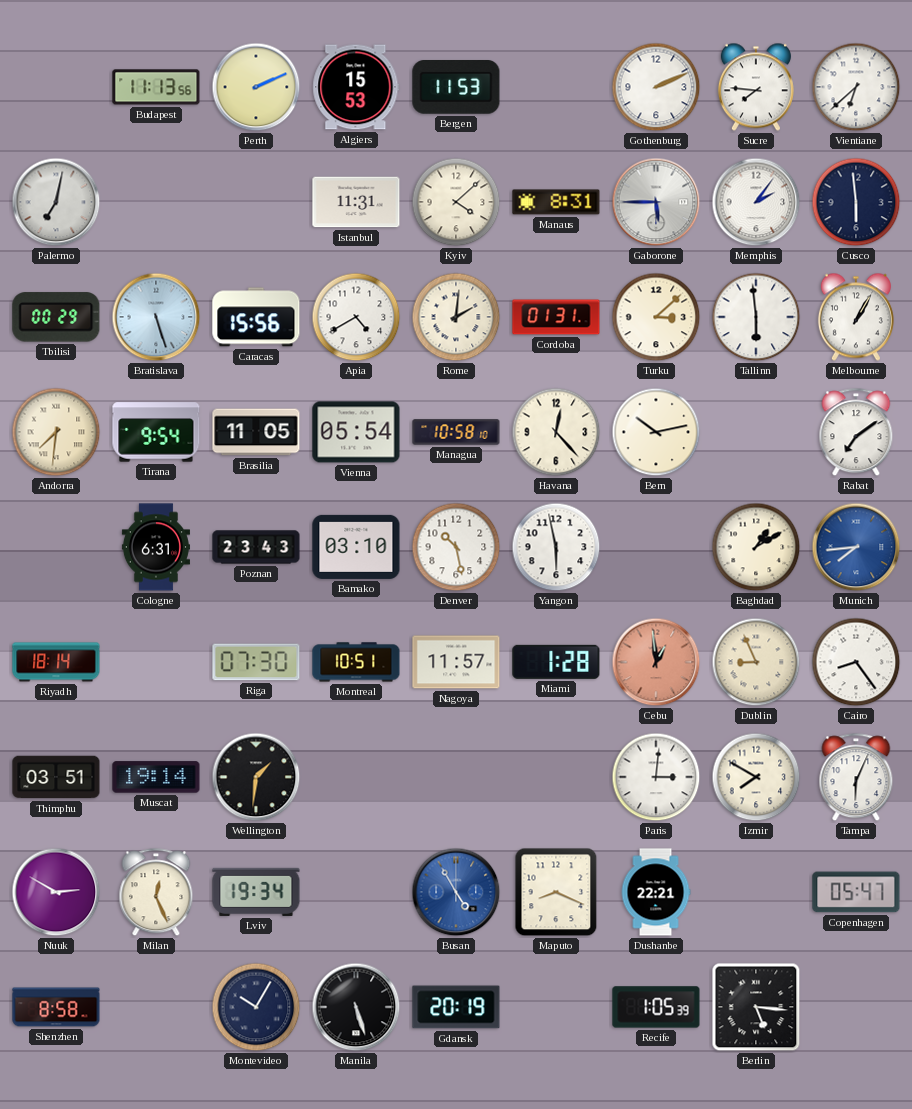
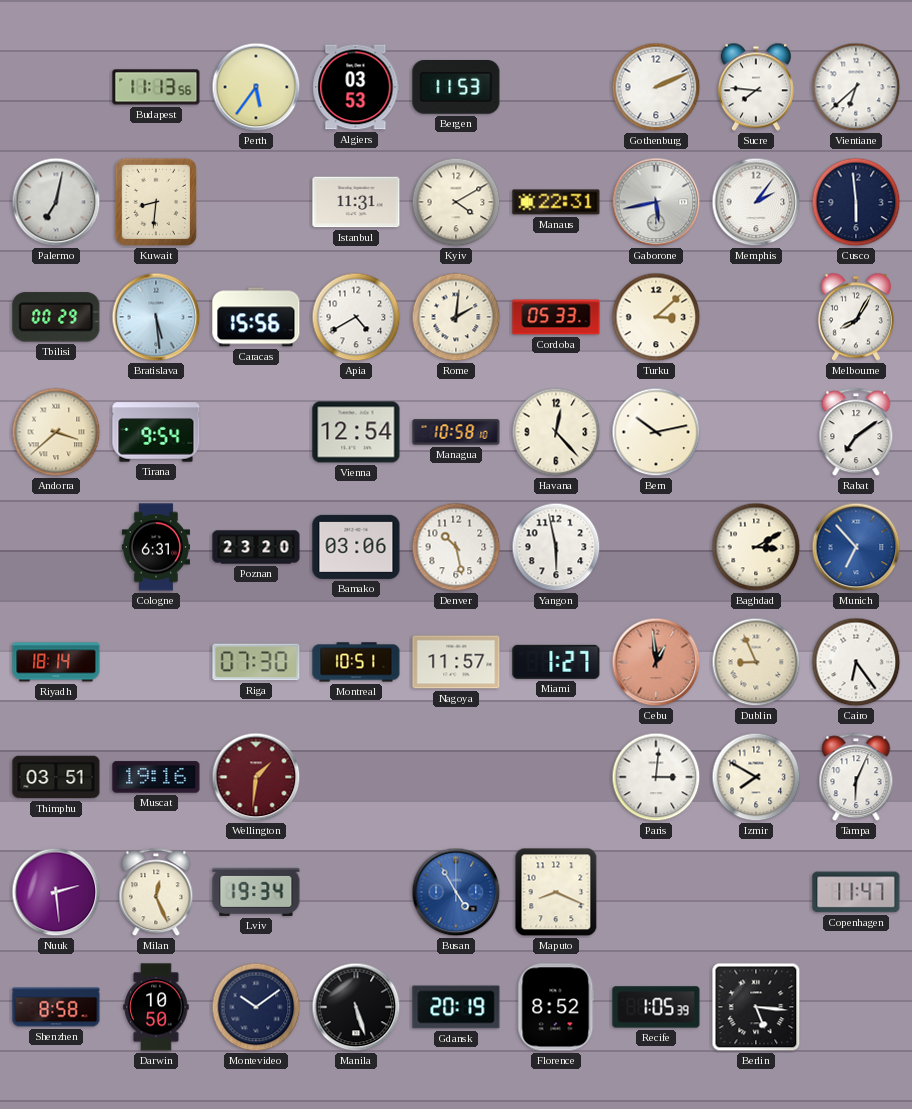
Perth: 2:11 -> 5:36
Algiers: 15:53 -> 03:53
Kuwait: none -> 8:31
Kyiv: 4:08 -> 4:10
Manaus: 8:31 -> 22:31
Gaborone: 5:45 -> 5:43
Bratislava: 5:27 -> 5:29
Cordoba: 01:31 -> 05:33
Tallinn: 5:59 -> none
Melbourne: 1:05 -> 8:05
Andorra: 7:31 -> 3:38
Brasilia: 11:05 -> none
Vienna: 05:54 -> 12:54
Poznan: 23:43 -> 23:20
Bamako: 03:10 -> 03:06
Baghdad: 1:10 -> 3:10
Munich: 7:44 -> 6:53
Miami: 1:28 -> 1:27
Cairo: 8:24 -> 6:24
Muscat: 19:14 -> 19:16
Wellington dial: black -> burgundy
Nuuk: 2:50 -> 2:29
Dushanbe: 22:21 -> none
Copenhagen: 05:47 -> 11:47
Darwin: none -> 10:50
Montevideo: 10:05 -> 10:09
Florence: none -> 8:52
